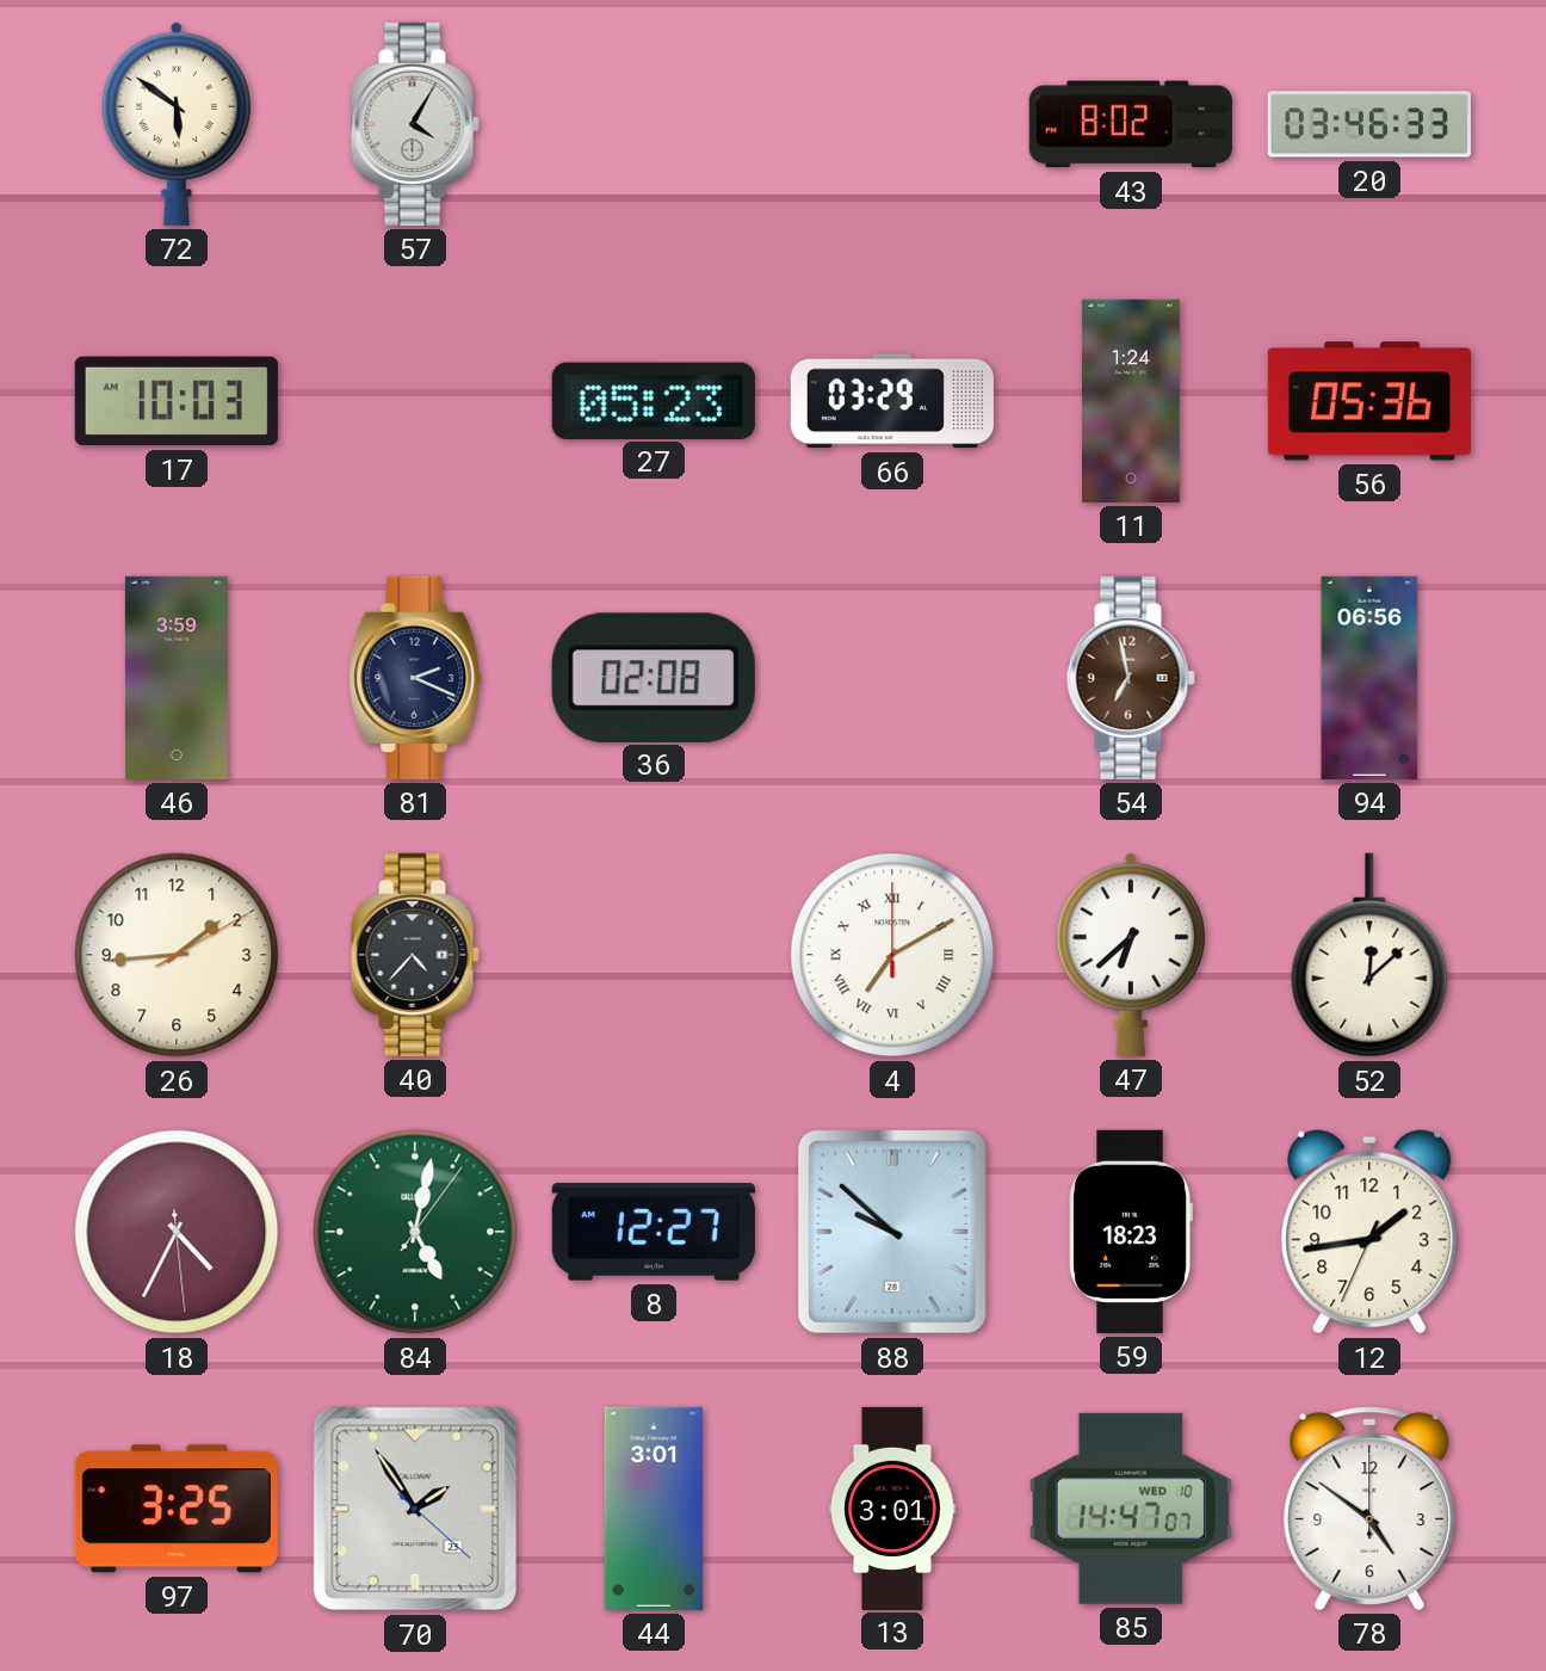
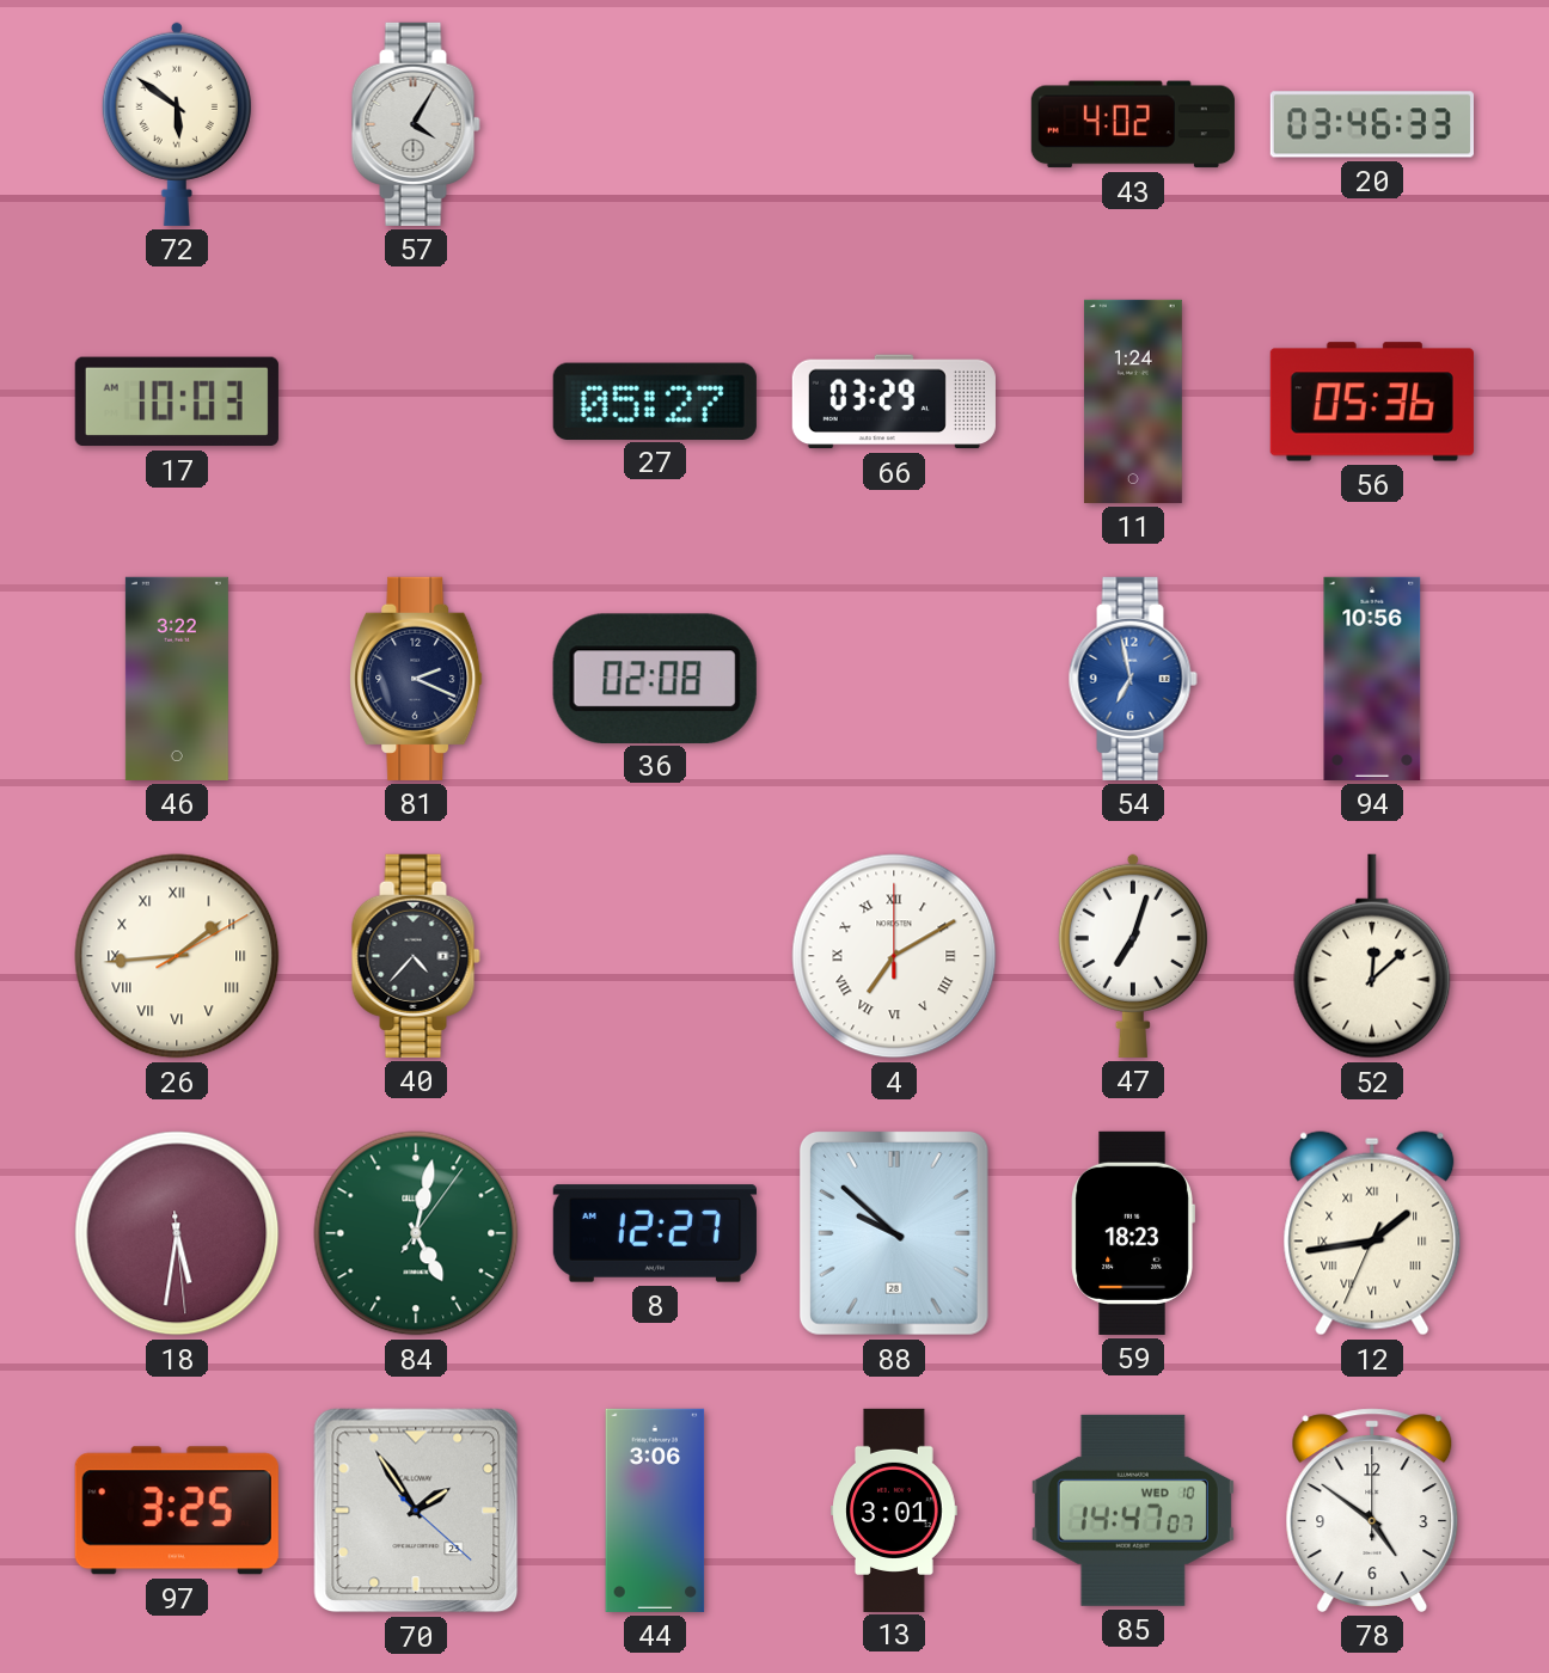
43: 8:02 -> 4:02
27: 05:23 -> 05:27
46: 3:59 -> 3:22
54 dial: brown -> blue
94: 06:56 -> 10:56
26 numerals: Arabic -> Roman
47: 6:38 -> 7:03
18: 4:34 -> 5:31
12 numerals: Arabic -> Roman
44: 3:01 -> 3:06
